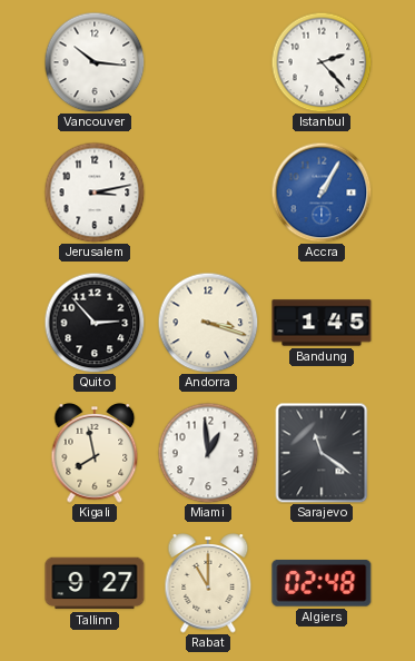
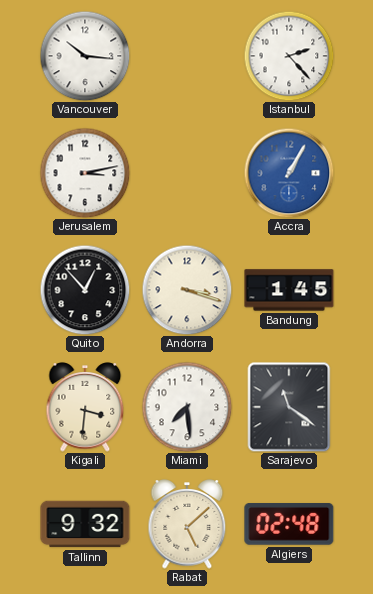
Quito: 2:53 -> 12:53
Kigali: 7:58 -> 3:31
Miami: 12:59 -> 7:29
Tallinn: 9:27 -> 9:32
Rabat: 11:00 -> 5:08
